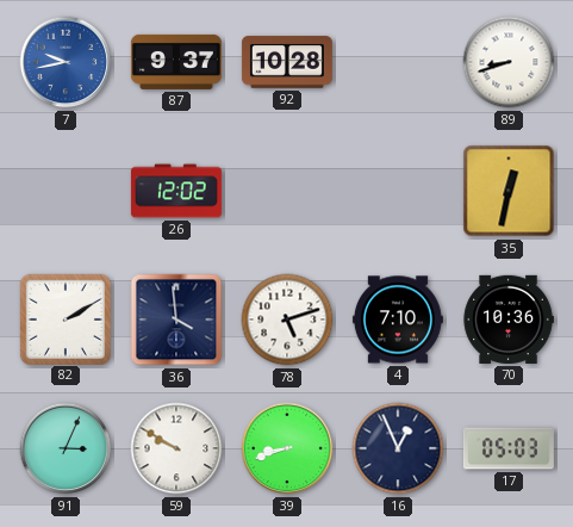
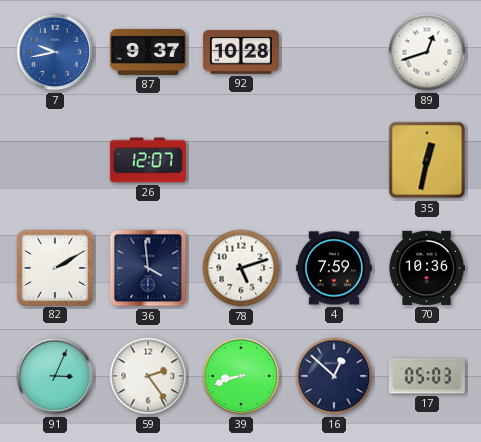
89: 8:42 -> 12:42
26: 12:02 -> 12:07
4: 7:10 -> 7:59
59: 9:50 -> 2:24
16: 12:56 -> 12:52
